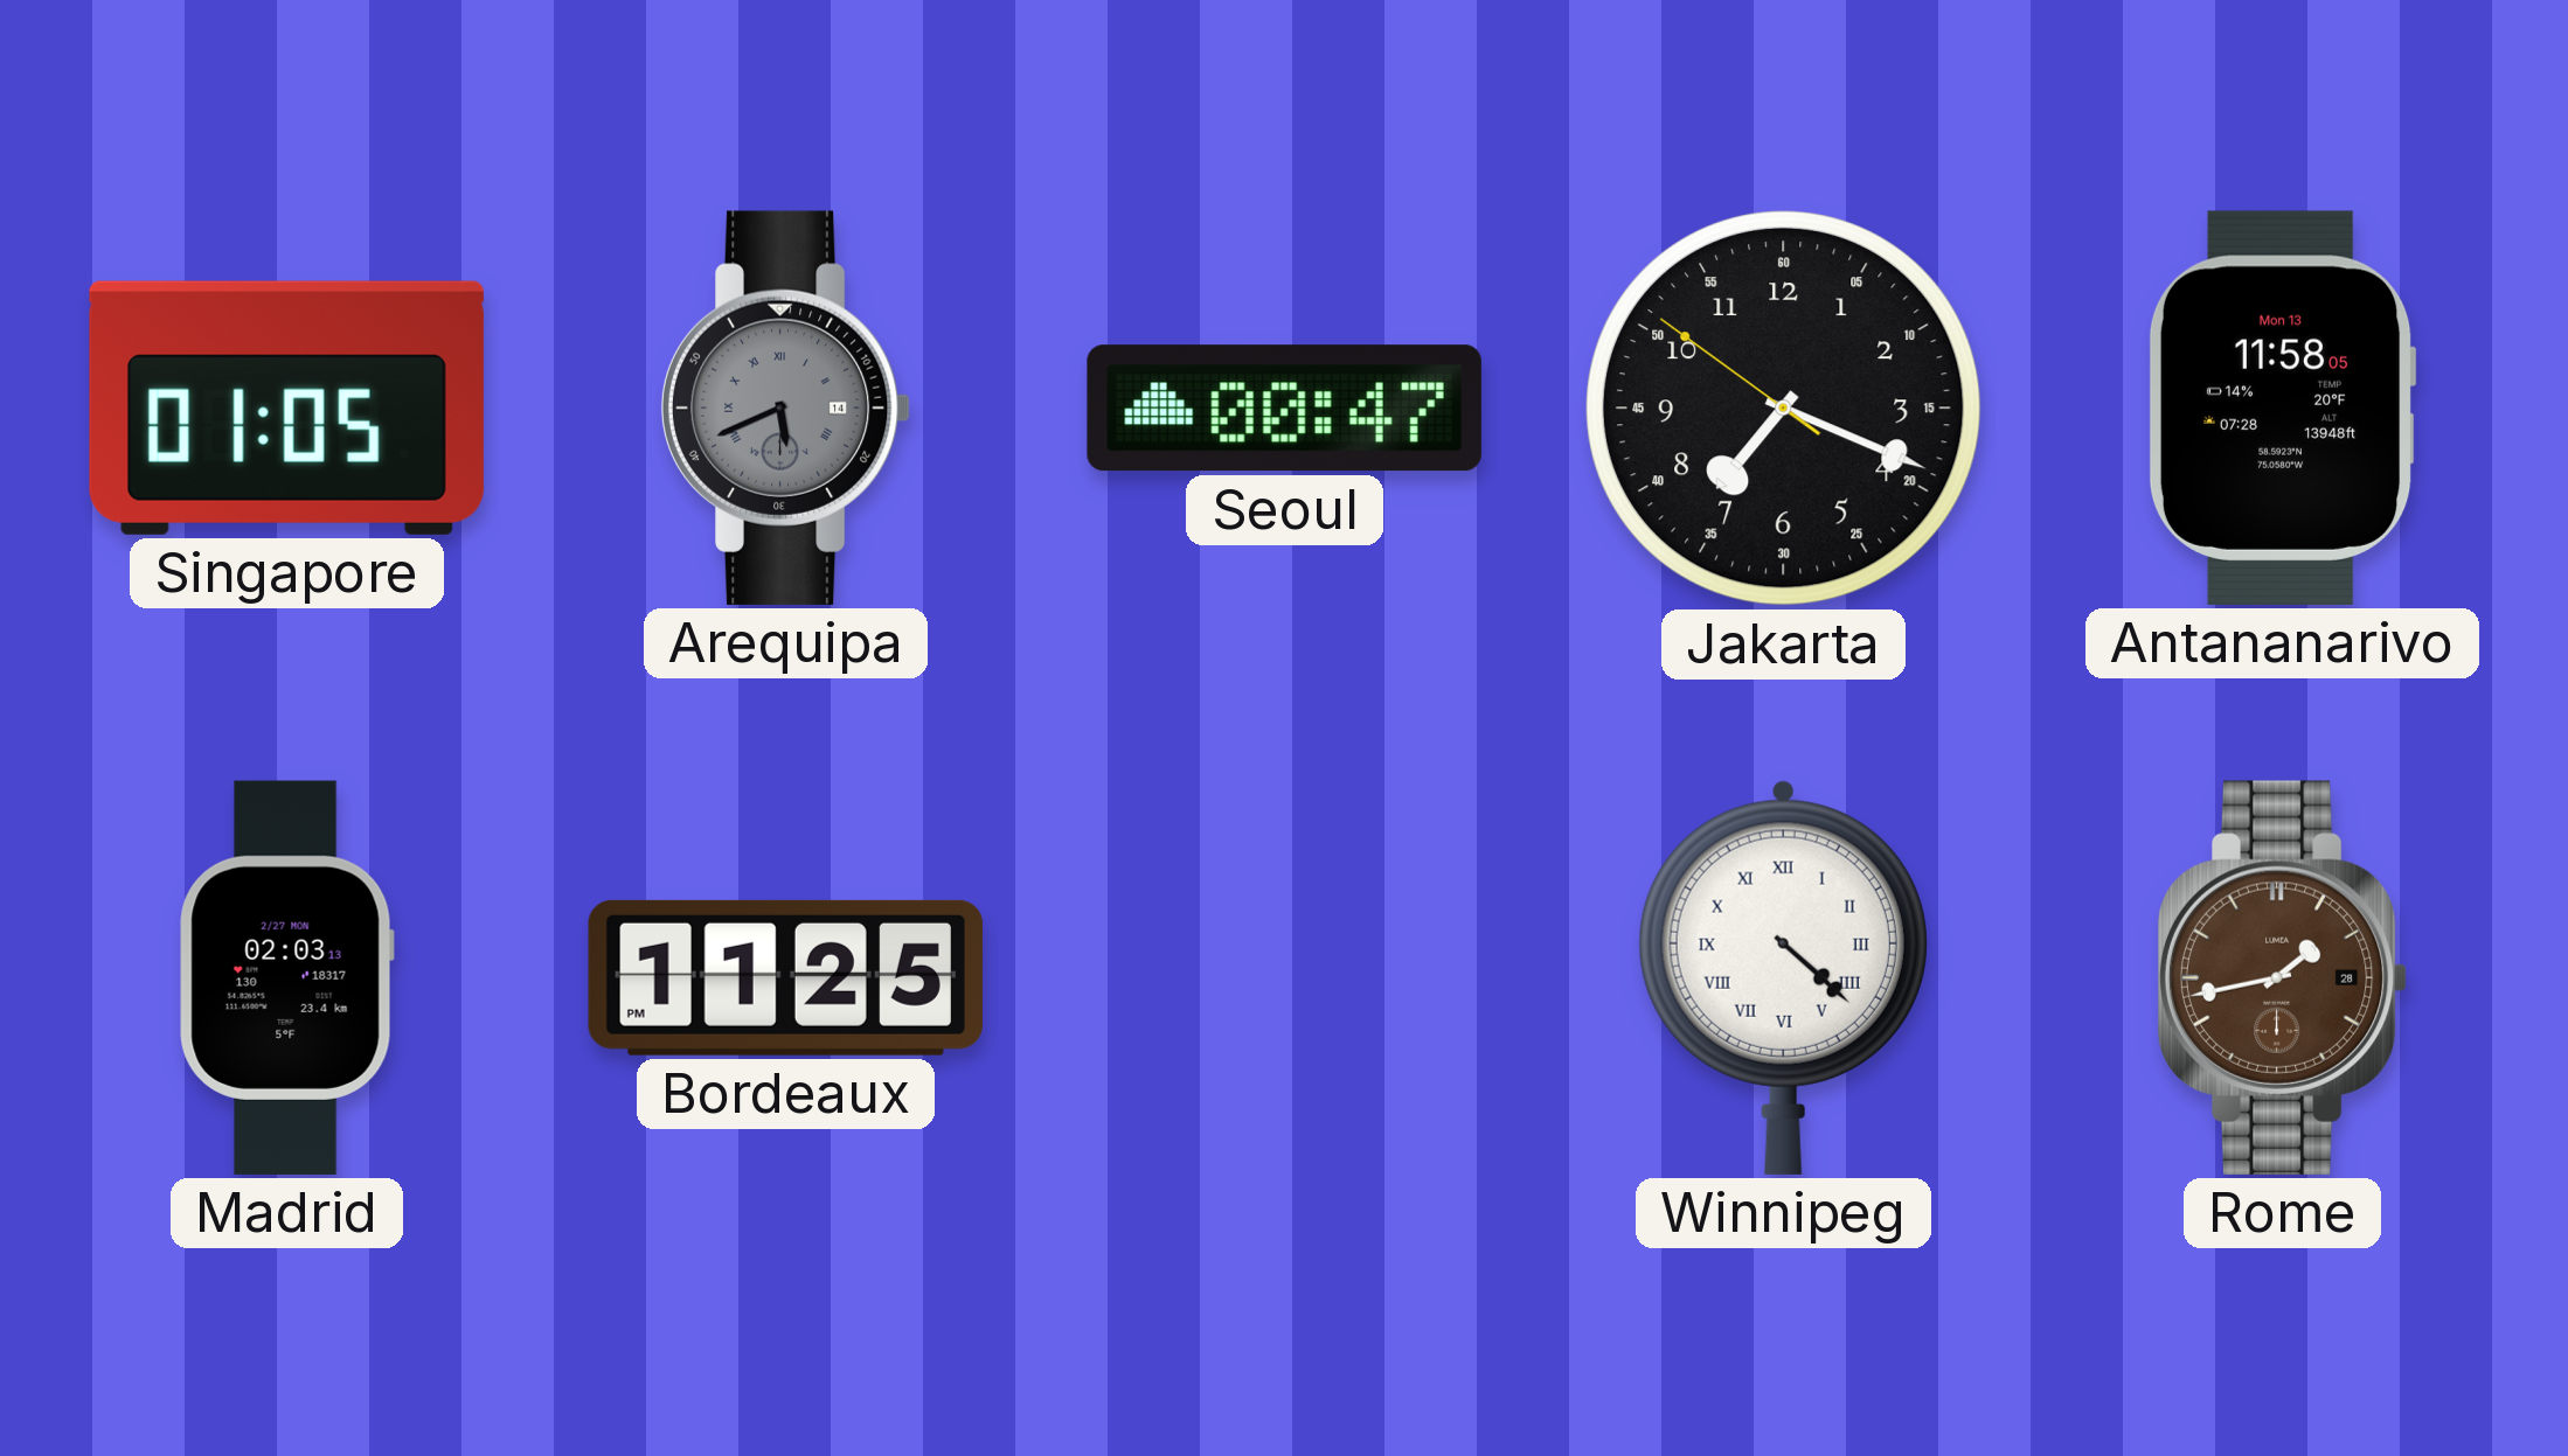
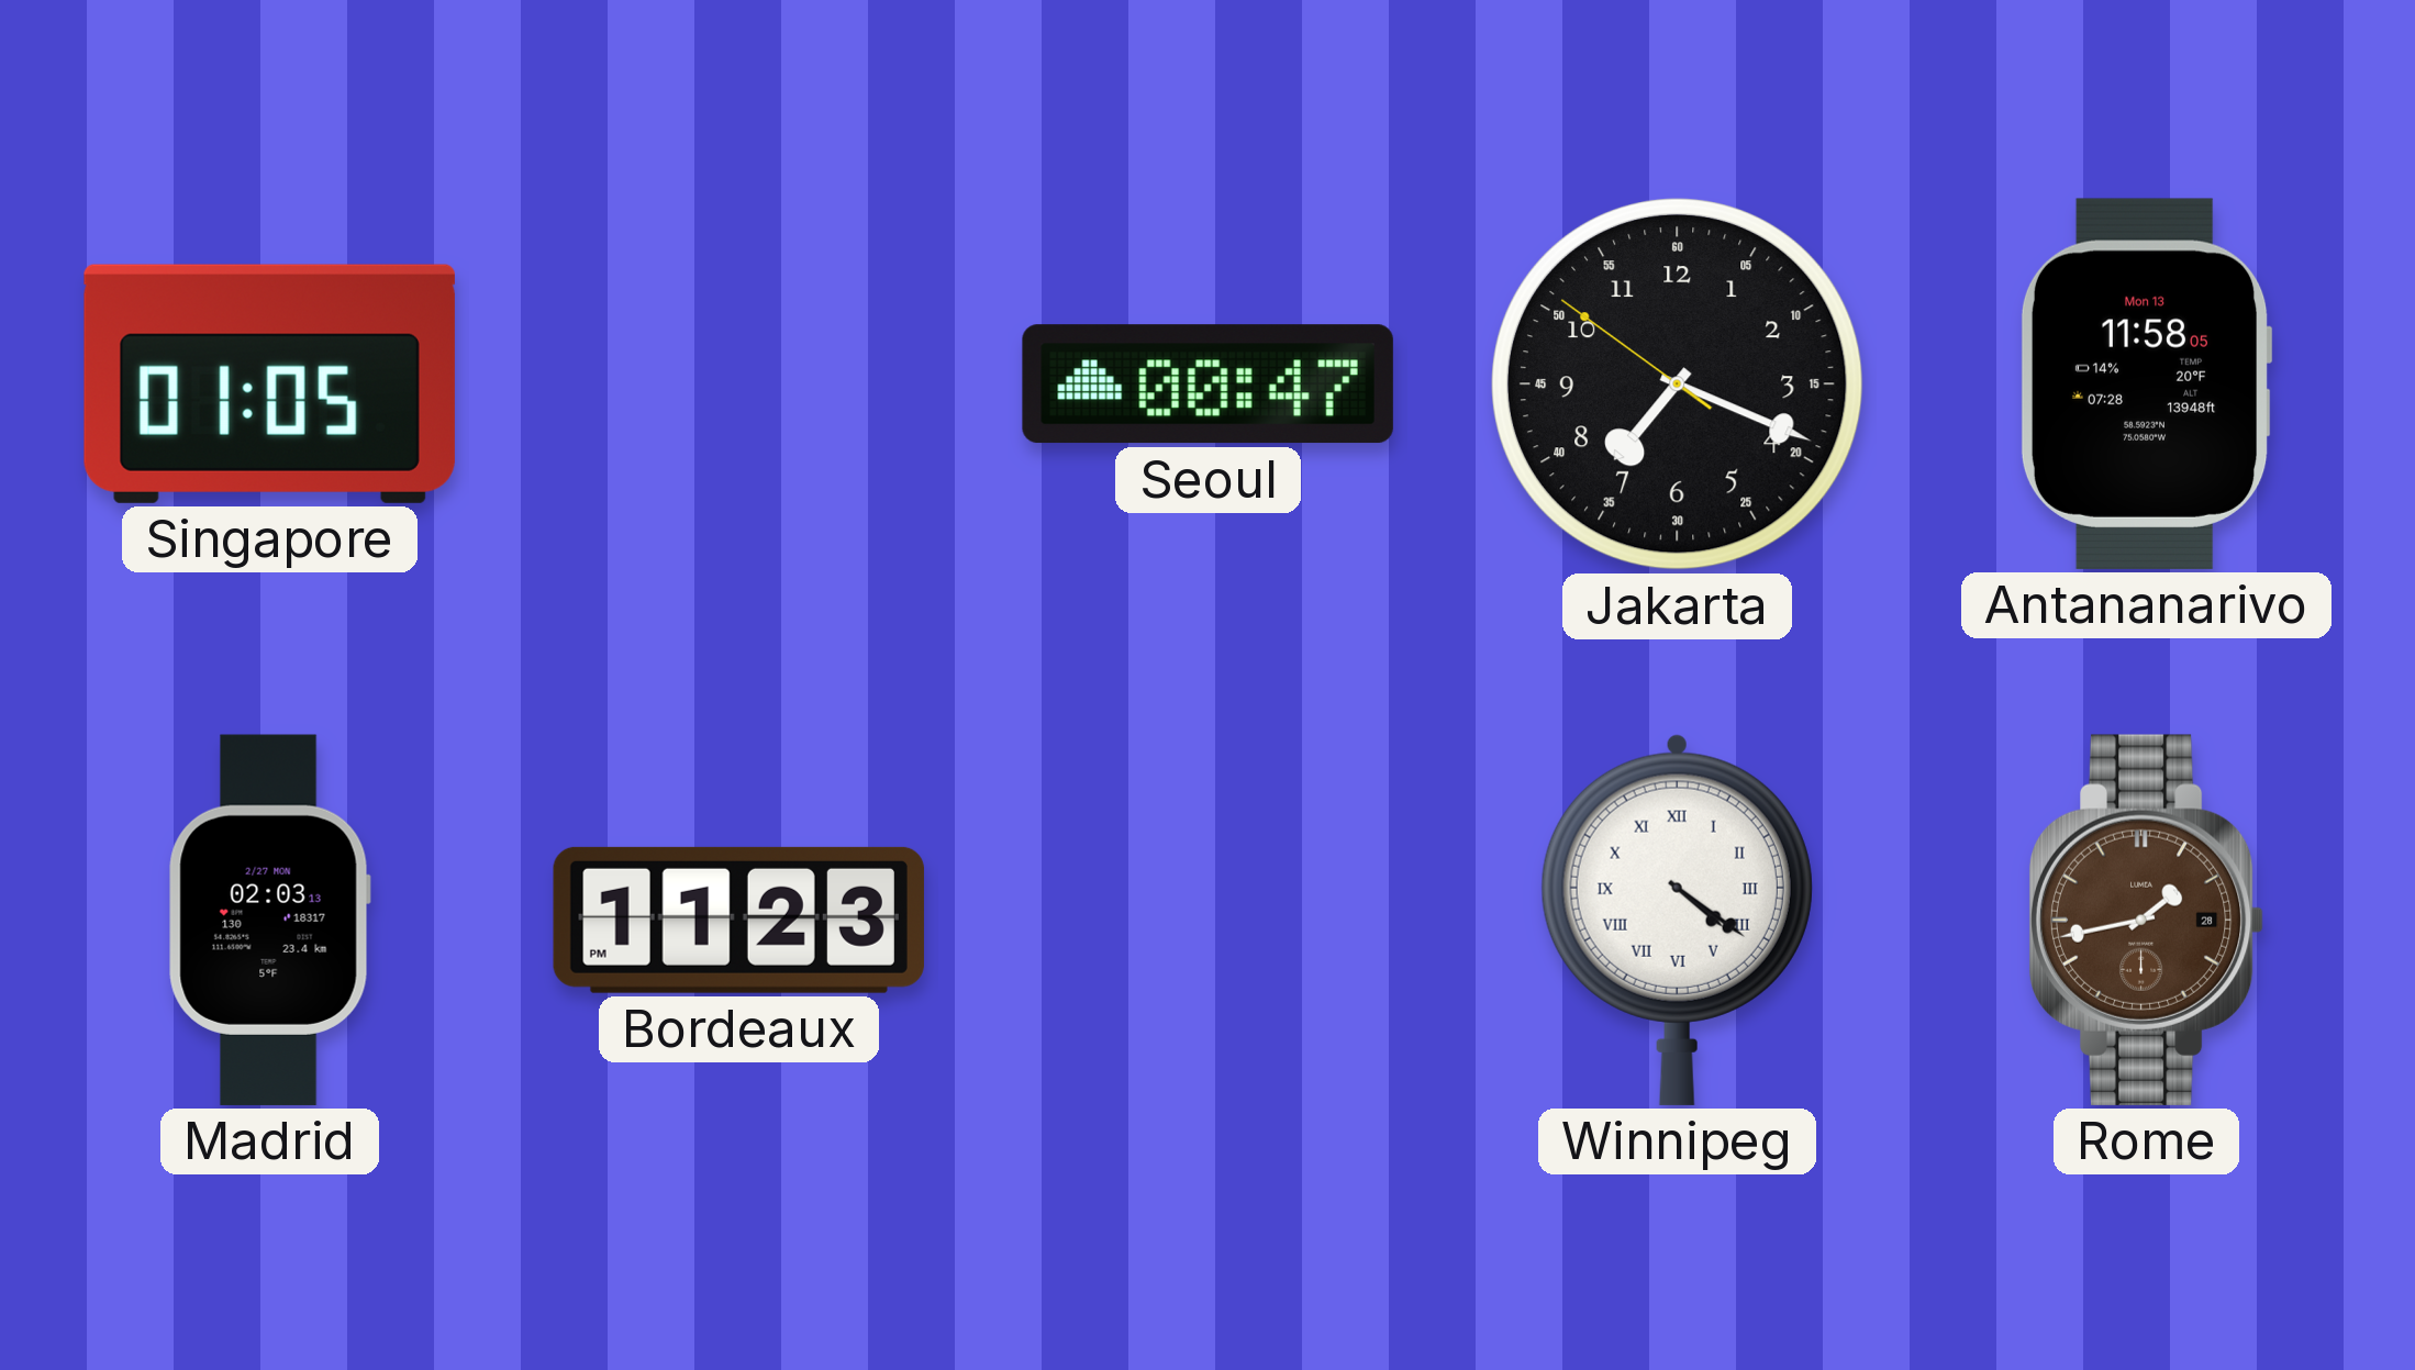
Arequipa: 5:41 -> none
Bordeaux: 11:25 -> 11:23
Winnipeg: 4:22 -> 4:21
